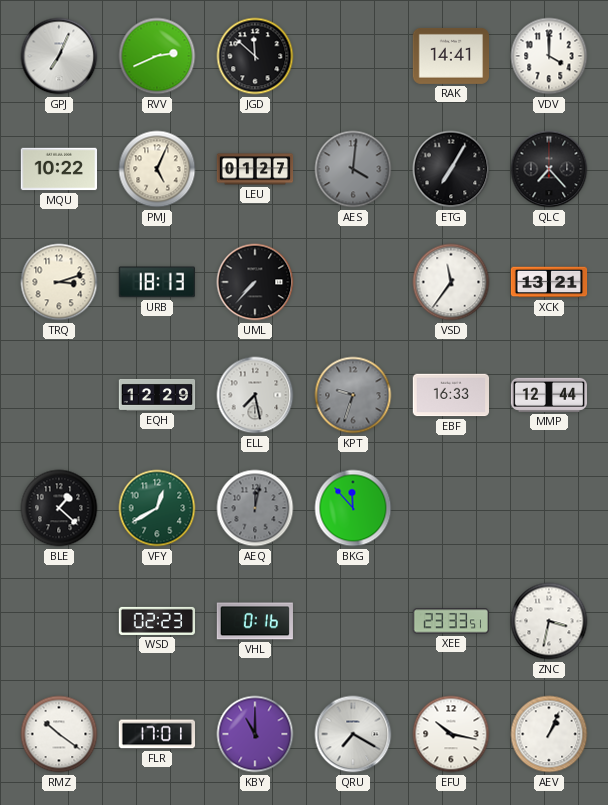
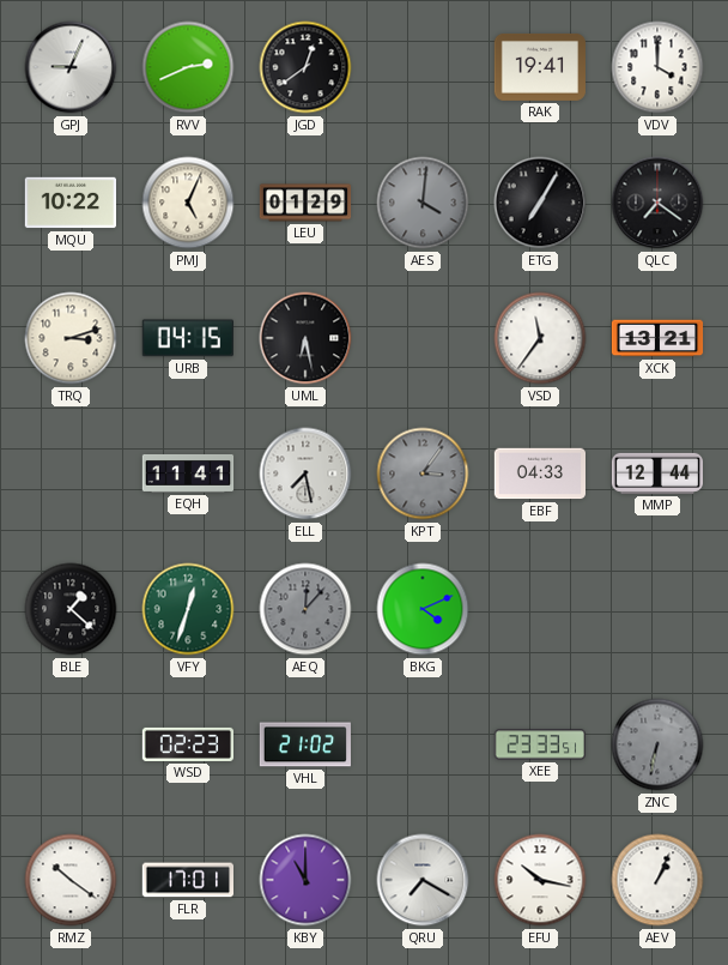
GPJ: 7:04 -> 9:04
JGD: 11:52 -> 12:39
RAK: 14:41 -> 19:41
LEU: 01:27 -> 01:29
QLC: 7:23 -> 7:21
URB: 18:13 -> 04:15
UML: 7:37 -> 6:28
EQH: 12:29 -> 11:41
KPT: 9:33 -> 3:06
EBF: 16:33 -> 04:33
VFY: 12:40 -> 12:33
AEQ: 12:02 -> 12:07
BKG: 11:53 -> 4:11
VHL: 0:16 -> 21:02
ZNC: 3:32 -> 6:32
ZNC dial: white -> grey
